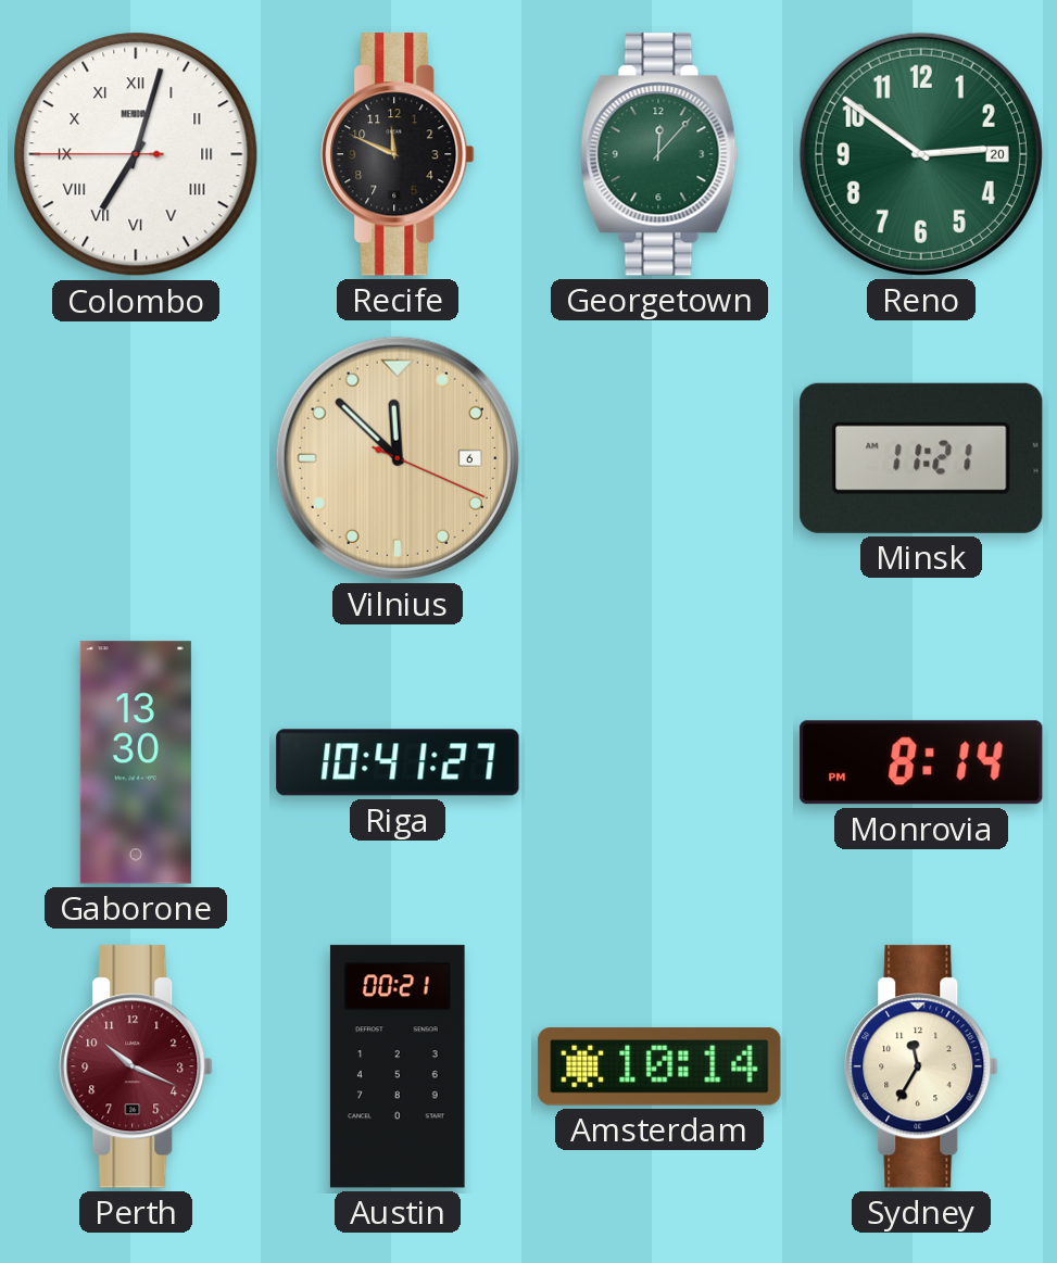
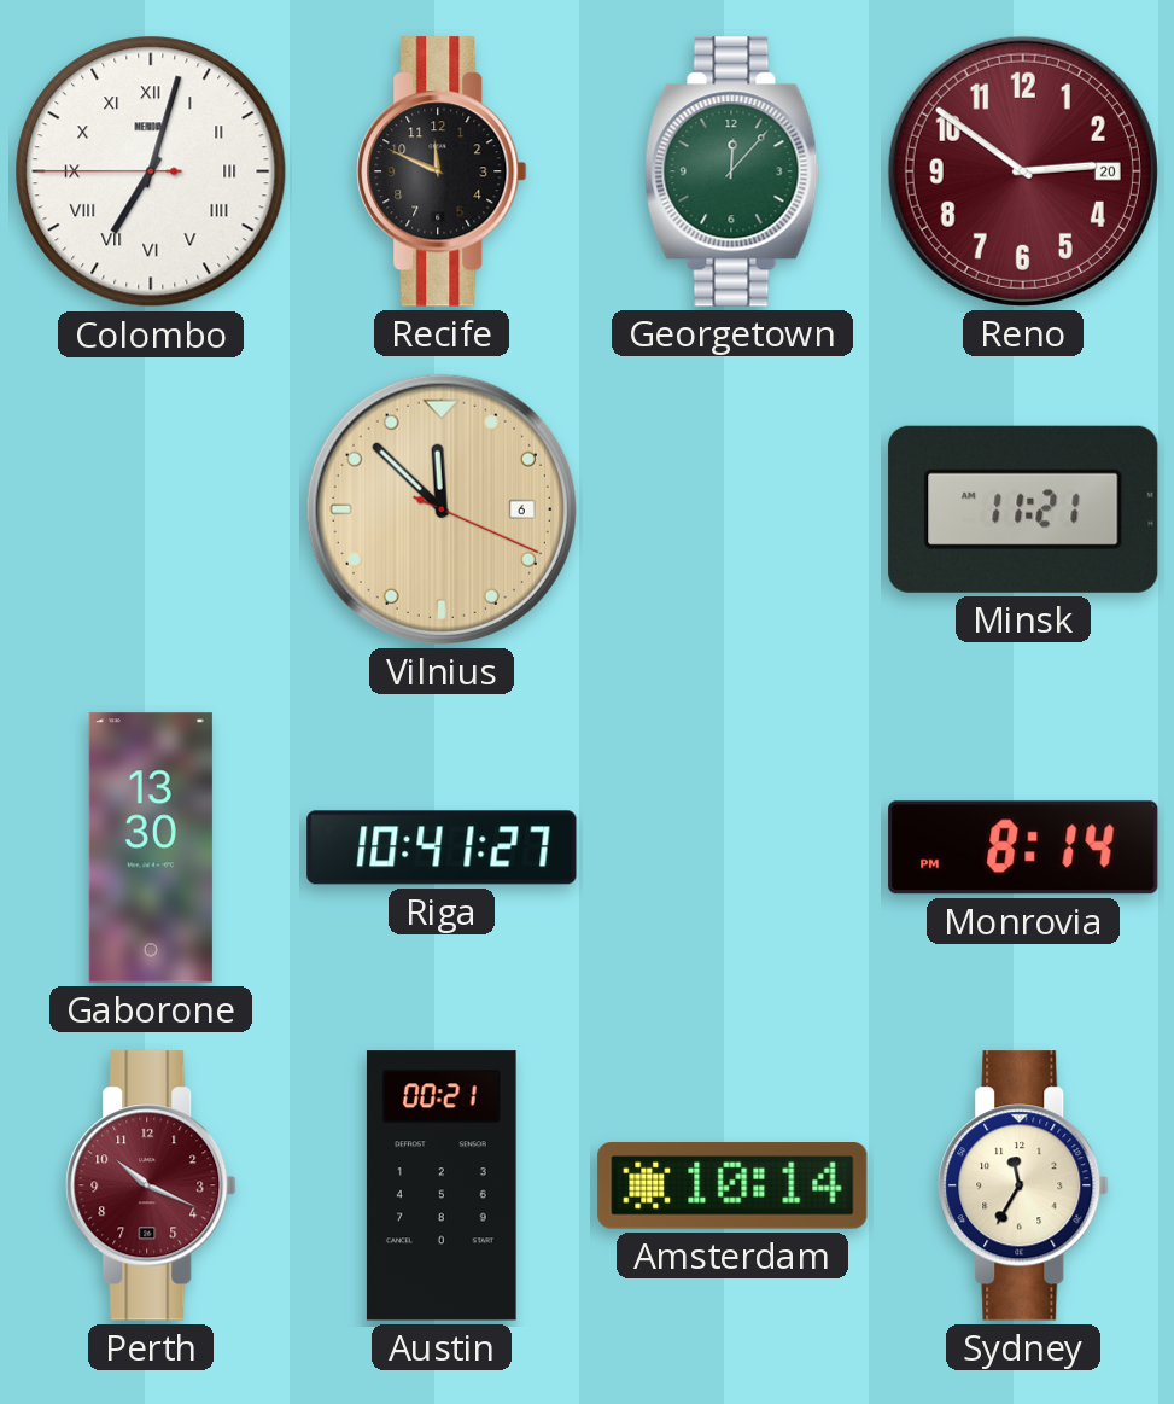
Reno dial: green -> burgundy
